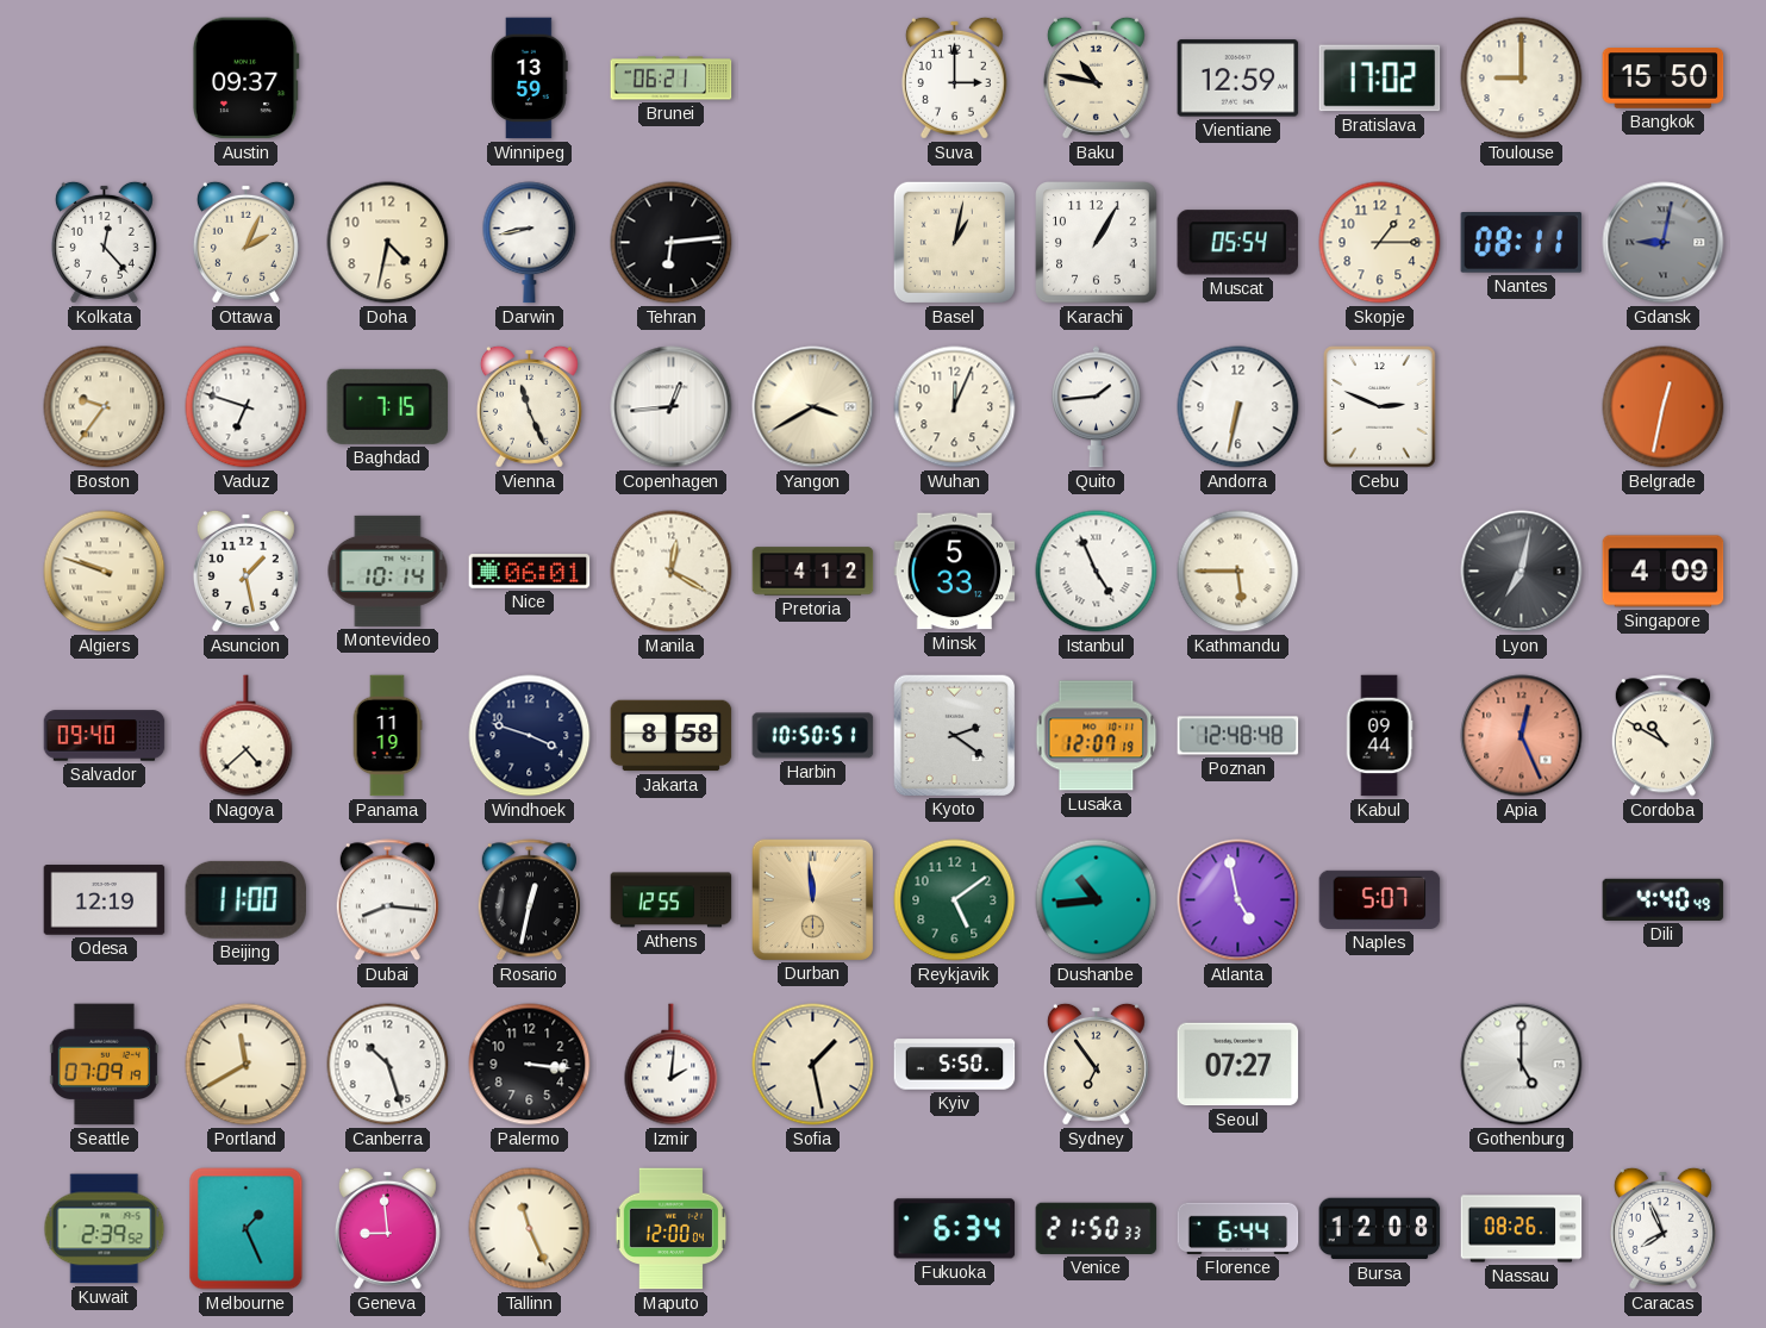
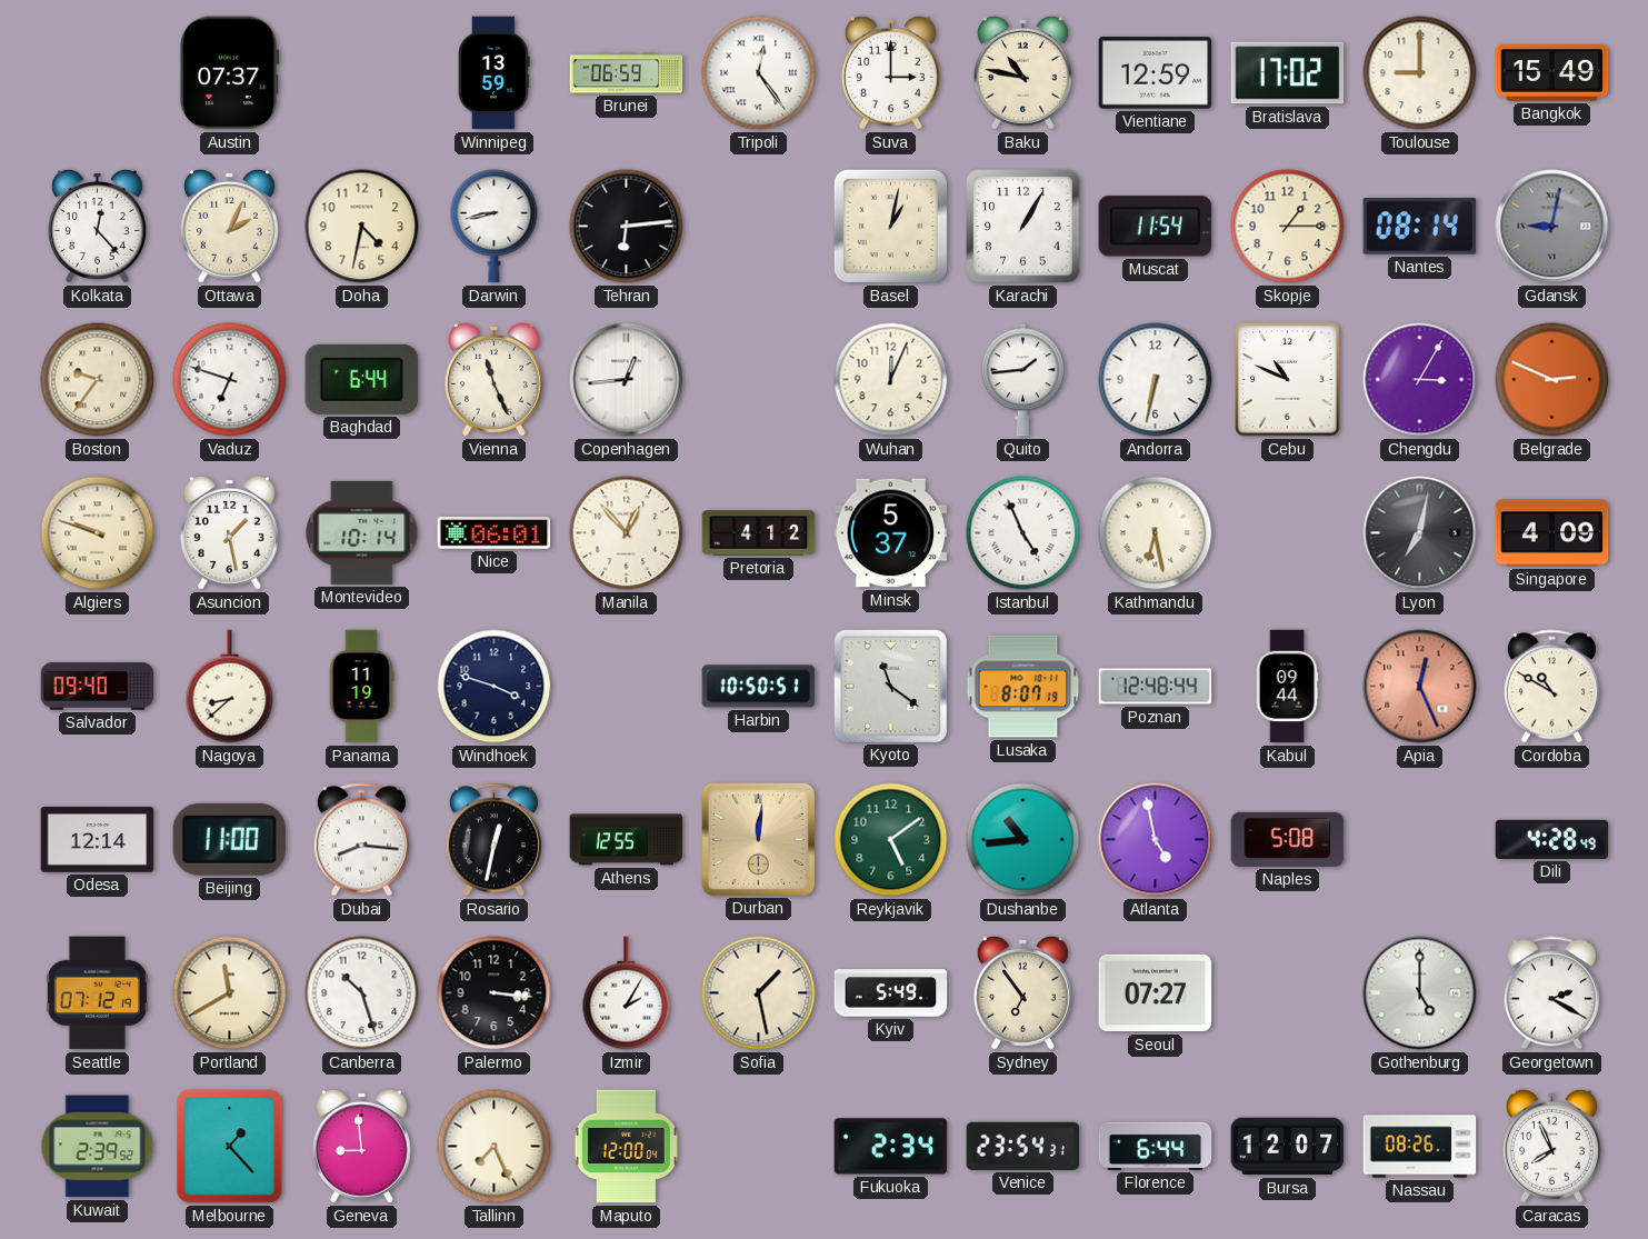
Austin: 09:37 -> 07:37
Brunei: 06:21 -> 06:59
Tripoli: none -> 12:24
Bangkok: 15:50 -> 15:49
Muscat: 05:54 -> 11:54
Nantes: 08:11 -> 08:14
Baghdad: 7:15 -> 6:44
Yangon: 3:40 -> none
Cebu: 2:49 -> 10:49
Chengdu: none -> 3:05
Belgrade: 12:32 -> 2:49
Manila: 12:20 -> 12:53
Minsk: 5:33 -> 5:37
Kathmandu: 5:45 -> 6:28
Nagoya: 4:38 -> 8:38
Jakarta: 8:58 -> none
Kyoto: 2:21 -> 11:21
Lusaka: 12:07 -> 8:07
Poznan: 12:48:48 -> 12:48:44
Odesa: 12:19 -> 12:14
Durban: 11:59 -> 12:01
Naples: 5:07 -> 5:08
Dili: 4:40 -> 4:28
Seattle: 07:09 -> 07:12
Izmir: 2:01 -> 2:05
Kyiv: 5:50 -> 5:49
Georgetown: none -> 2:20
Melbourne: 1:26 -> 1:23
Tallinn: 11:26 -> 7:26
Fukuoka: 6:34 -> 2:34
Venice: 21:50 -> 23:54
Bursa: 12:08 -> 12:07
